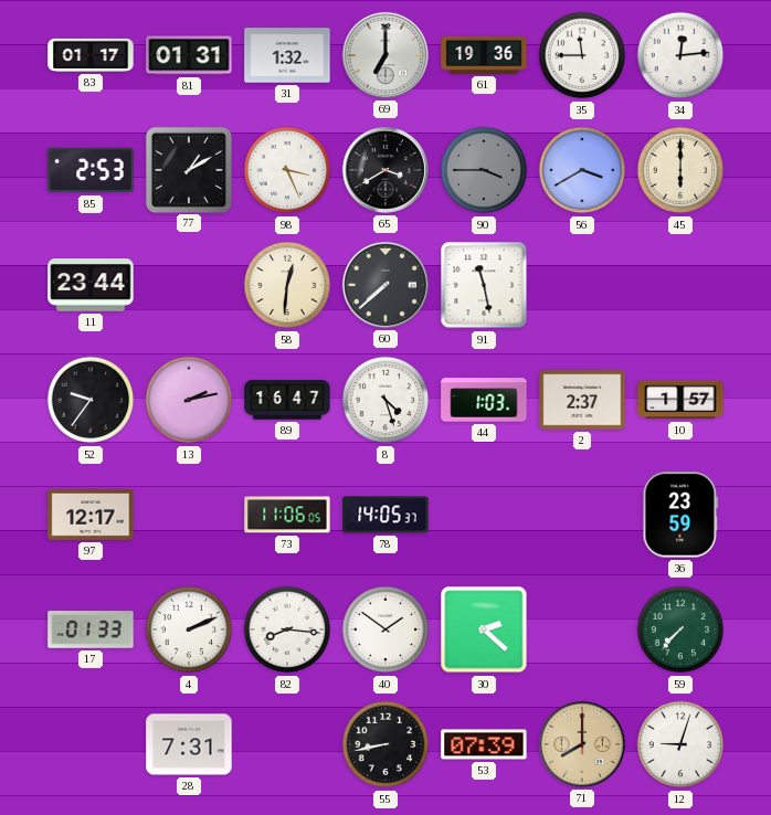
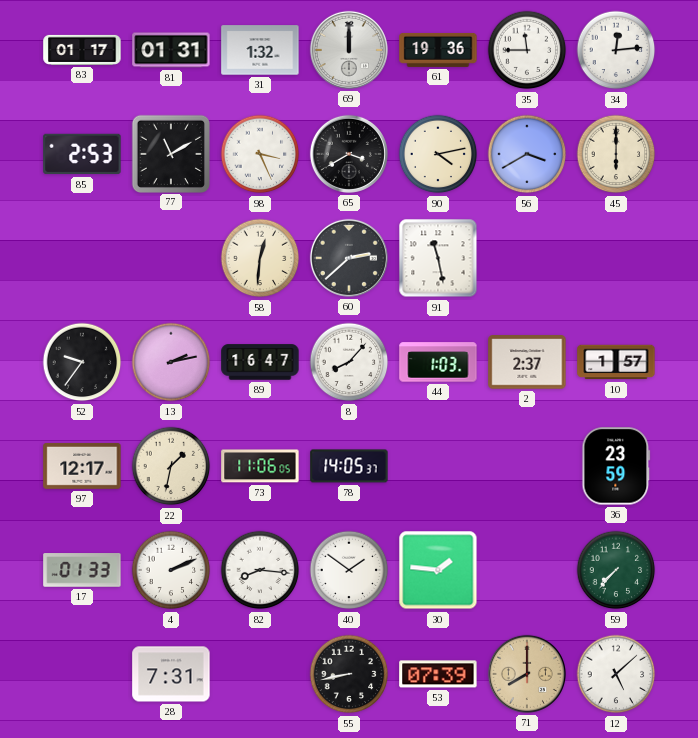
69: 7:00 -> 12:00
77: 1:10 -> 11:10
90: 3:45 -> 4:13
90 dial: grey -> cream
11: 23:44 -> none
60: 7:38 -> 2:38
8: 4:27 -> 8:07
22: none -> 1:32
30: 2:22 -> 1:46
12: 9:03 -> 5:08
